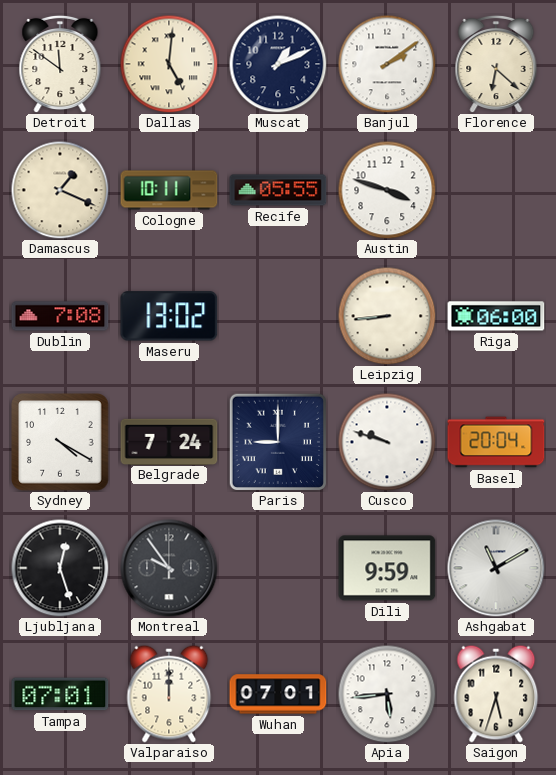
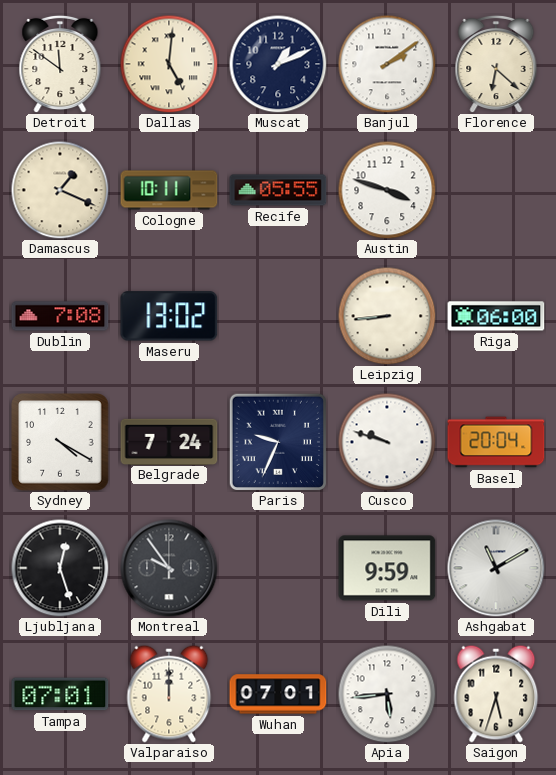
Paris: 9:00 -> 9:34
